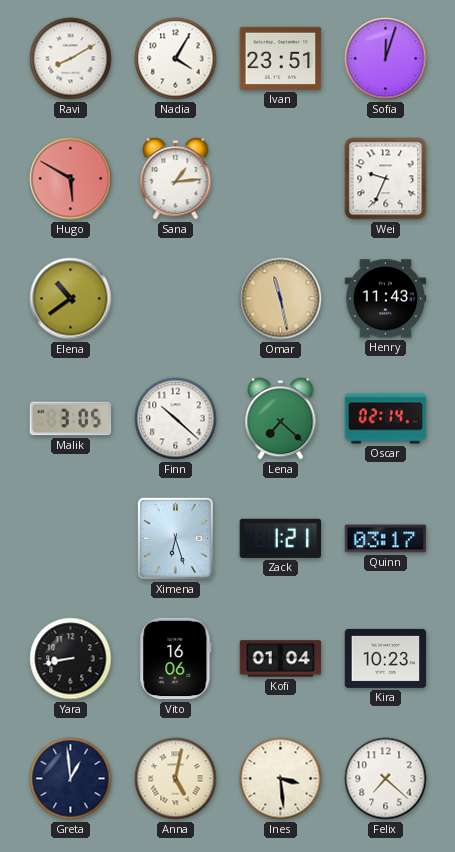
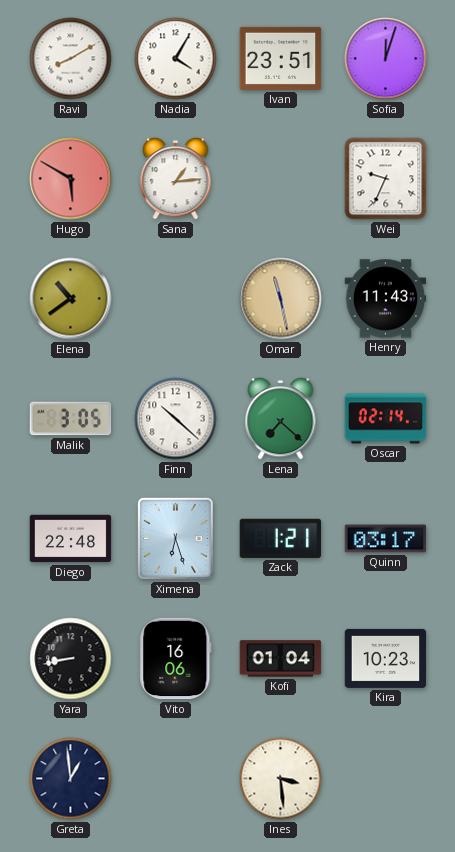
Diego: none -> 22:48
Anna: 5:02 -> none
Felix: 7:22 -> none
